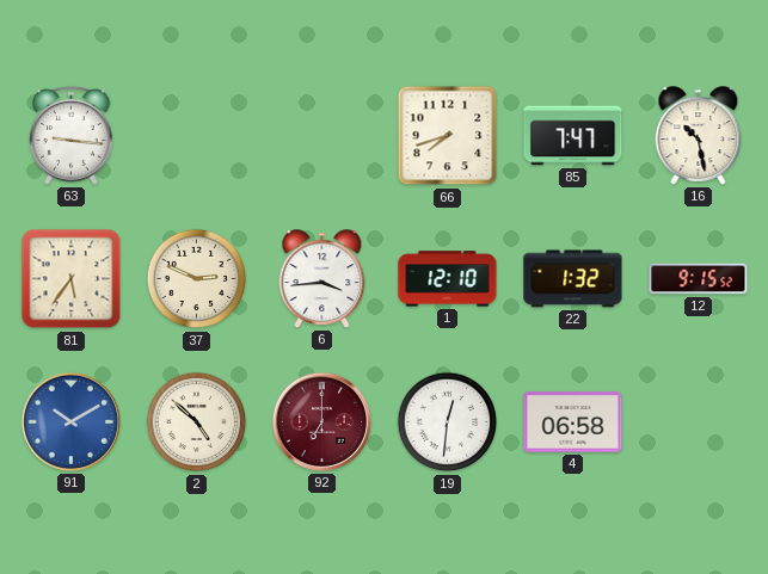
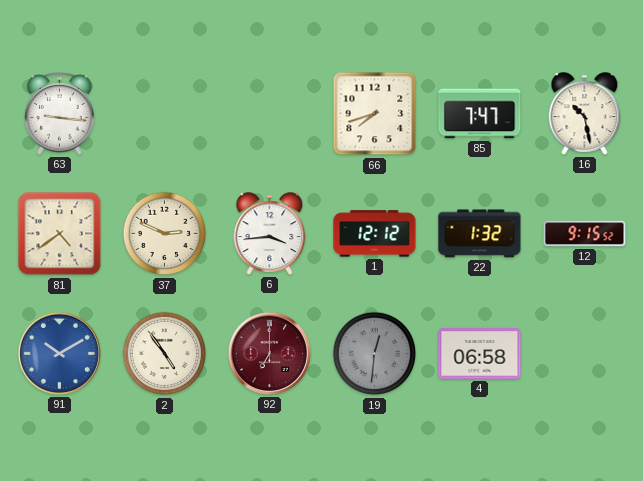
81: 5:36 -> 4:39
1: 12:10 -> 12:12
2: 4:52 -> 4:54
19 dial: white -> grey
